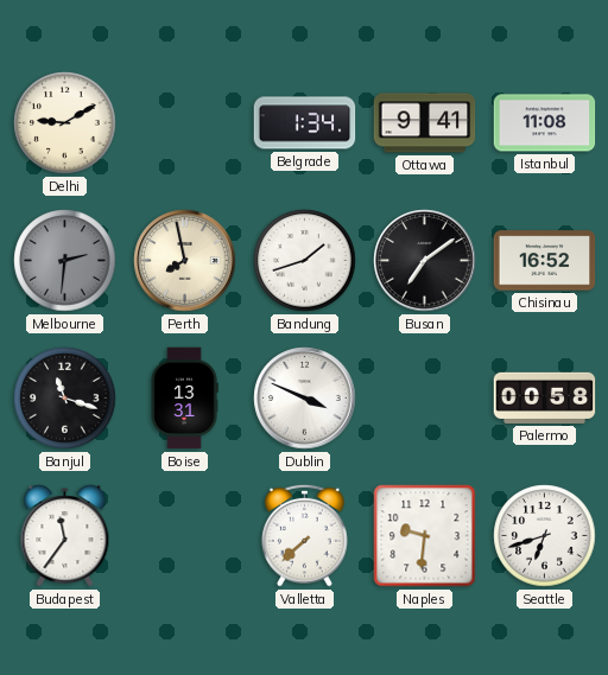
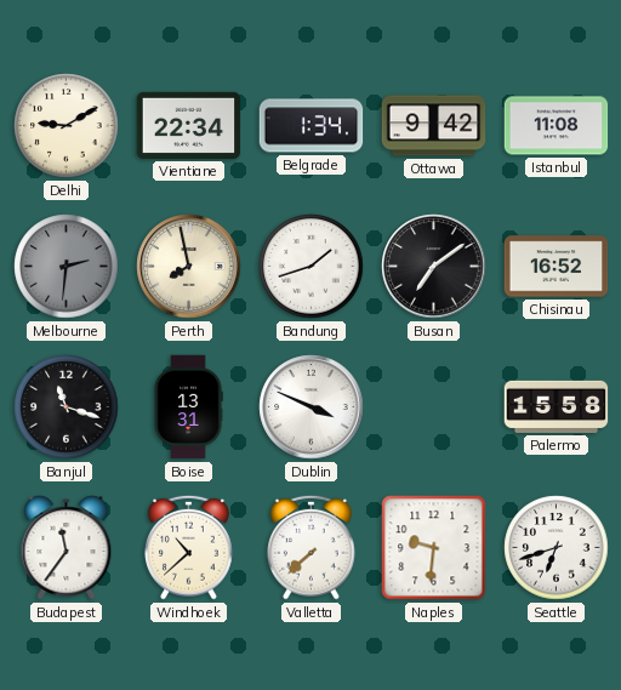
Vientiane: none -> 22:34
Ottawa: 9:41 -> 9:42
Palermo: 00:58 -> 15:58
Windhoek: none -> 10:38
